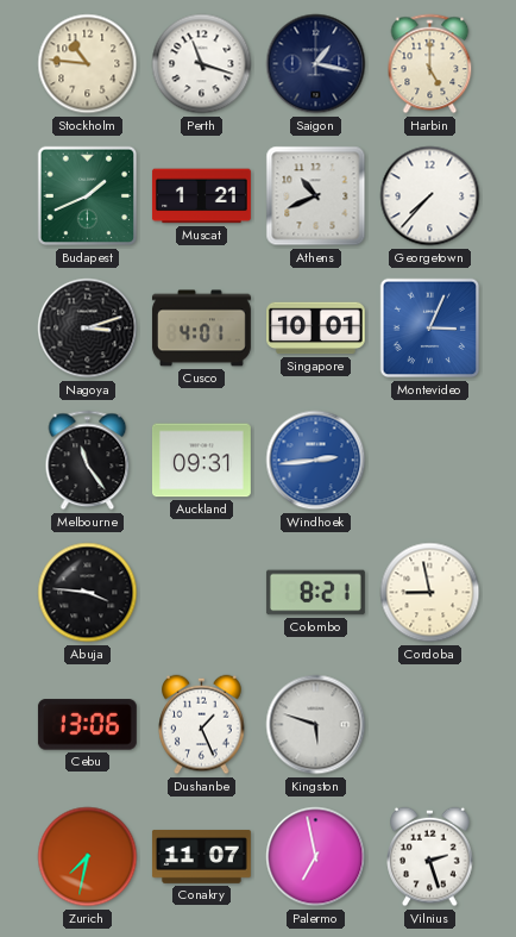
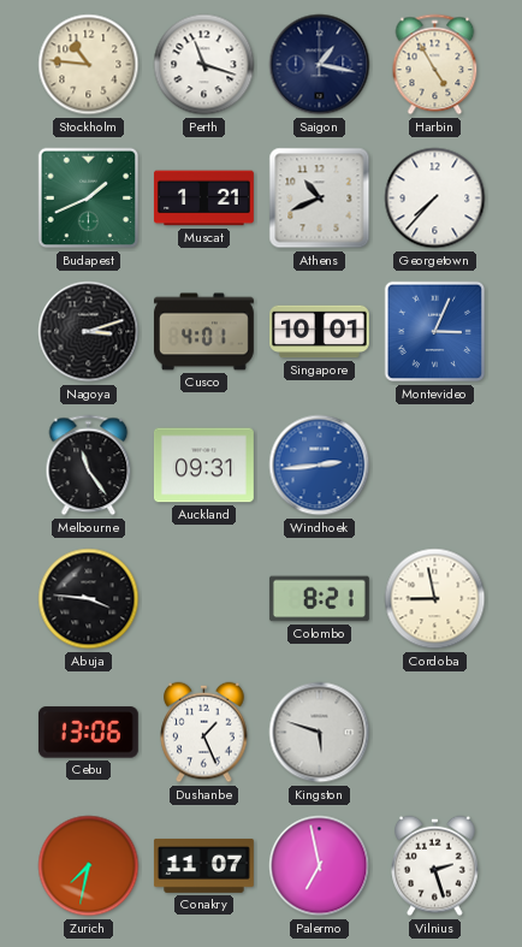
Harbin: 5:00 -> 4:55
